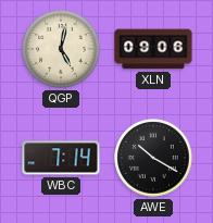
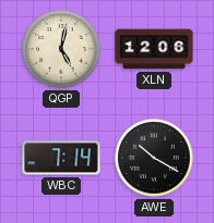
XLN: 09:06 -> 12:06
